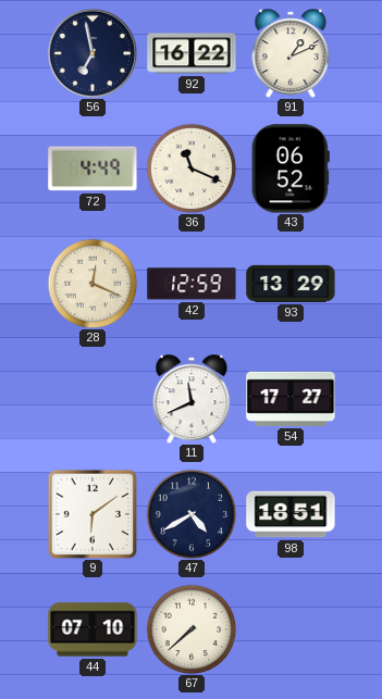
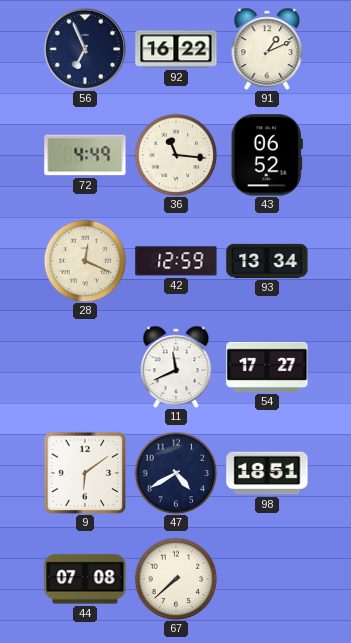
56: 6:58 -> 6:56
36: 11:19 -> 11:16
93: 13:29 -> 13:34
44: 07:10 -> 07:08
